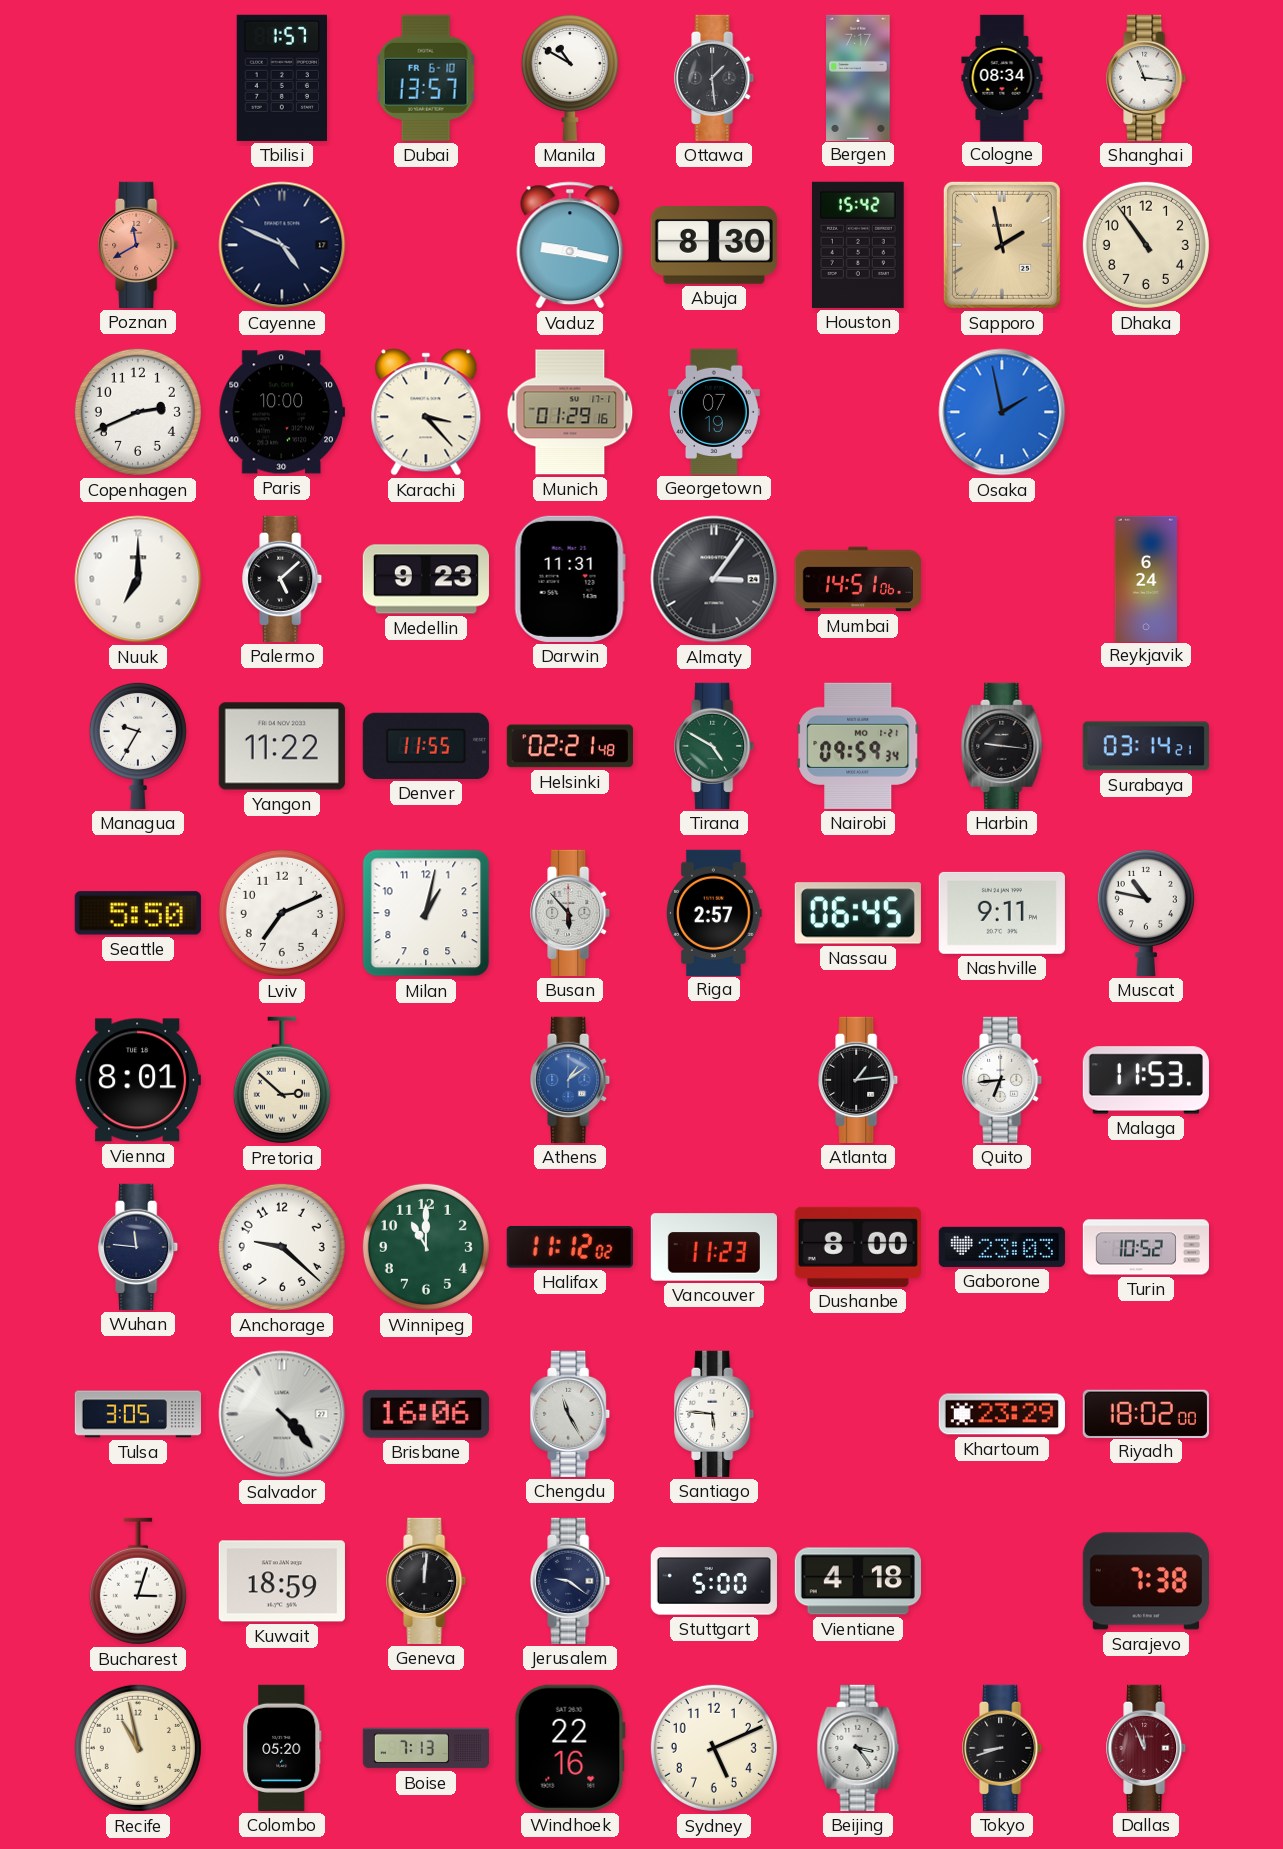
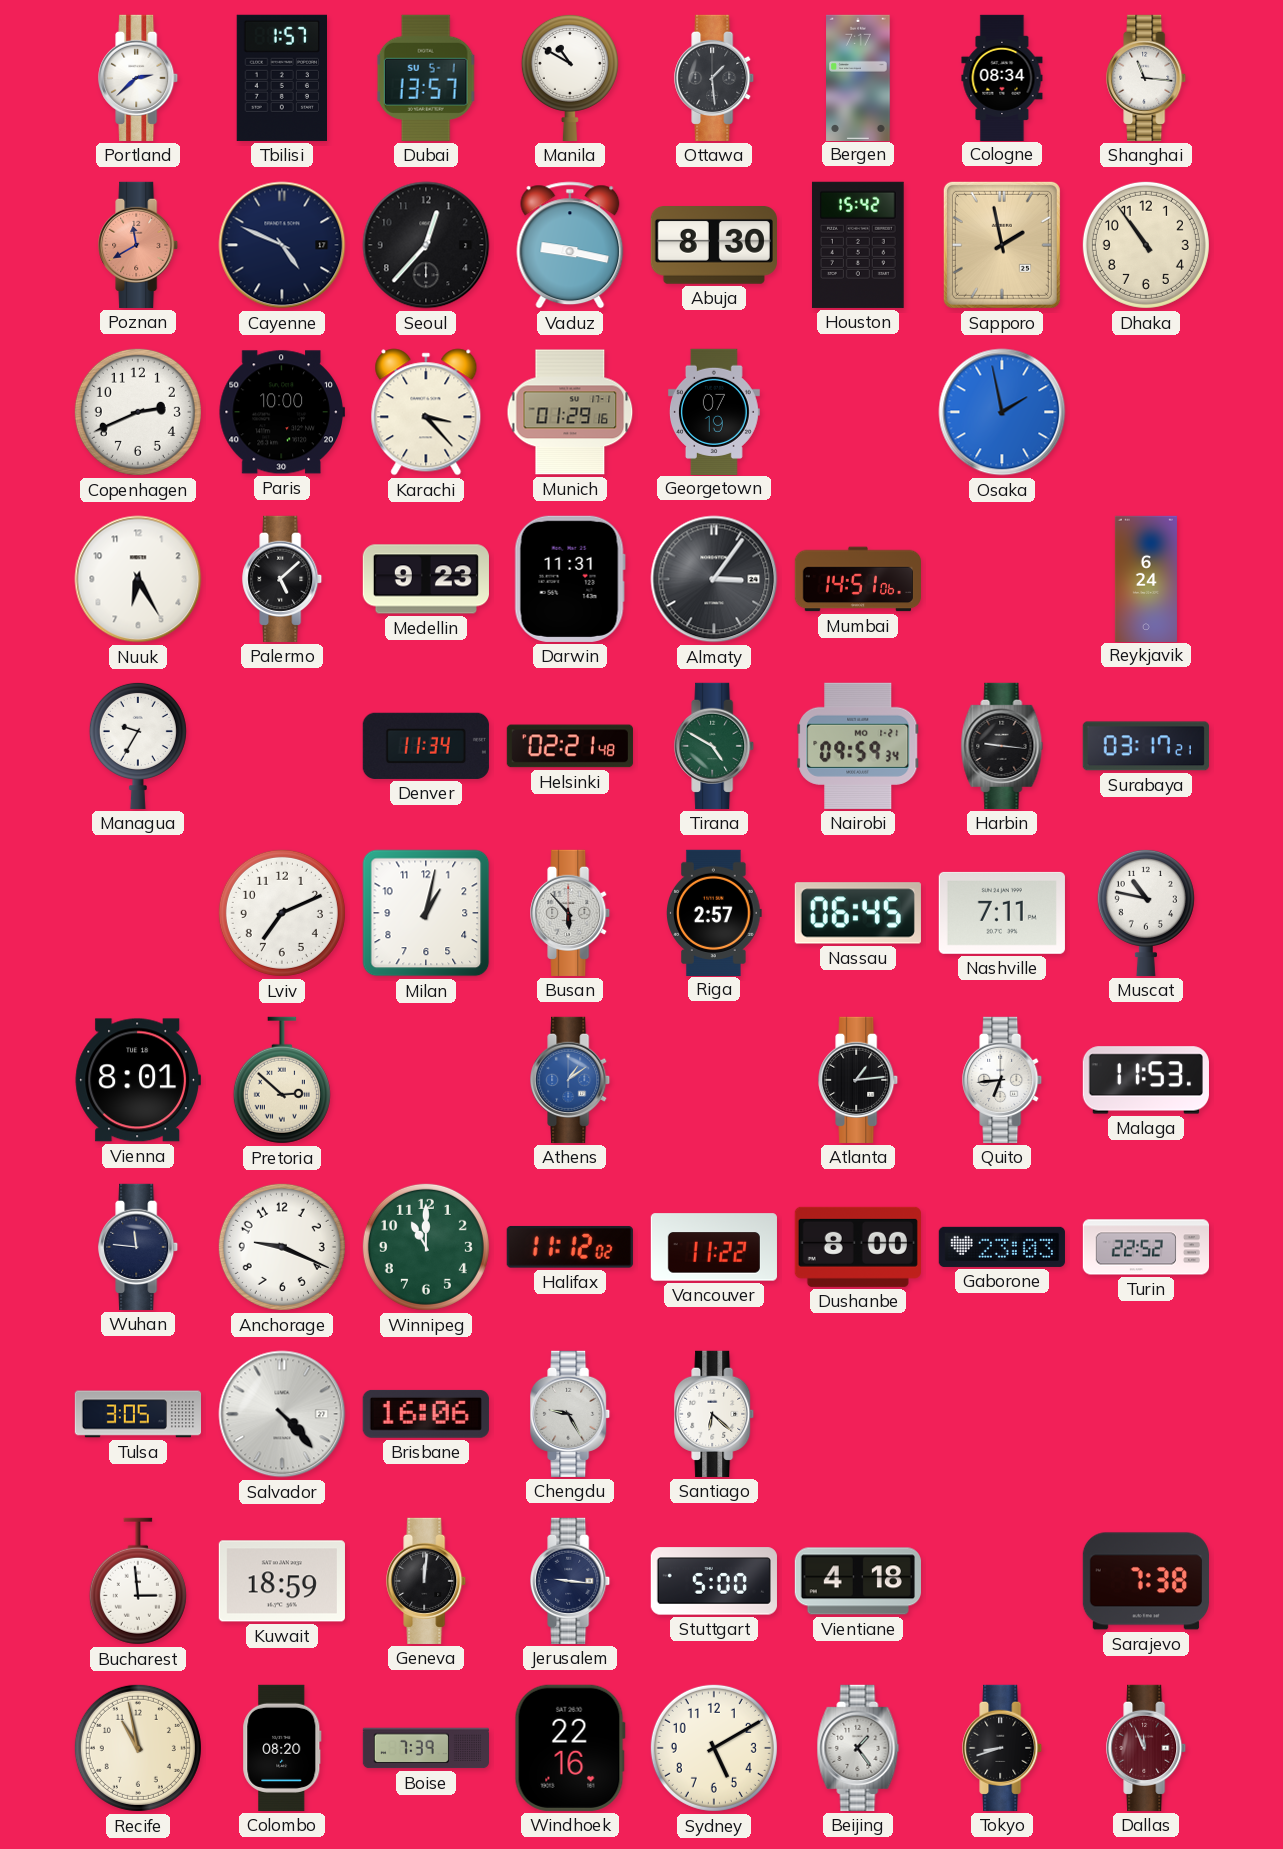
Portland: none -> 2:38
Dubai date: FR 6-10 -> SU 5-1
Seoul: none -> 12:37
Nuuk: 7:00 -> 6:25
Yangon: 11:22 -> none
Denver: 11:55 -> 11:34
Surabaya: 03:14 -> 03:17
Seattle: 5:50 -> none
Nashville: 9:11 -> 7:11
Anchorage: 9:22 -> 9:19
Vancouver: 11:23 -> 11:22
Turin: 10:52 -> 22:52
Chengdu: 11:25 -> 9:25
Santiago: 5:46 -> 6:22
Khartoum: 23:29 -> none
Riyadh: 18:02 -> none
Bucharest: 3:03 -> 2:59
Jerusalem: 9:21 -> 9:16
Colombo: 05:20 -> 08:20
Boise: 7:13 -> 7:39
Sydney: 5:11 -> 5:10
Beijing: 3:24 -> 1:24
